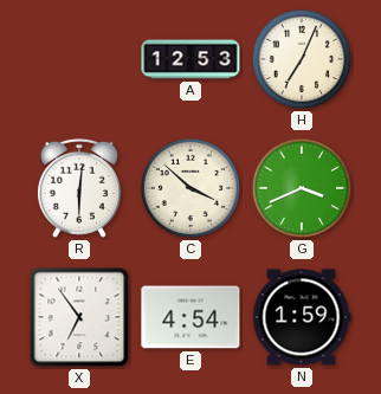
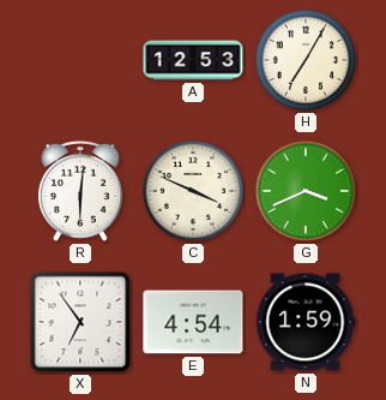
H: 7:04 -> 7:05
C: 3:52 -> 3:49
